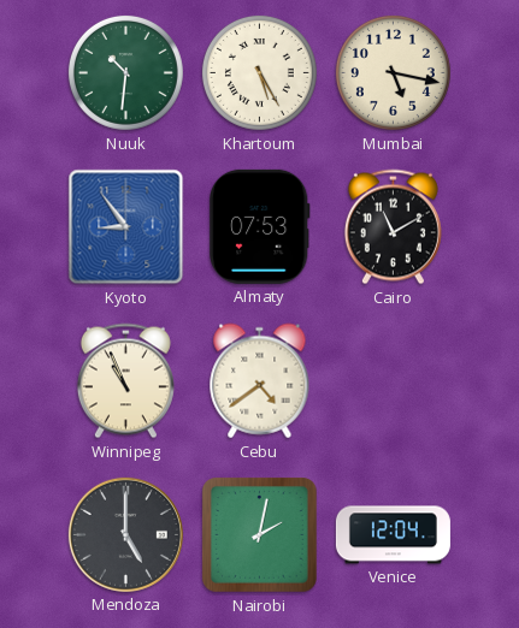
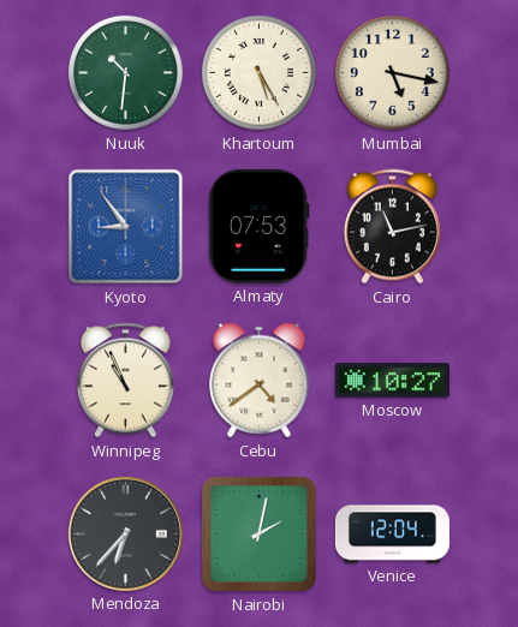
Cairo: 11:10 -> 11:13
Moscow: none -> 10:27
Mendoza: 5:00 -> 6:37
